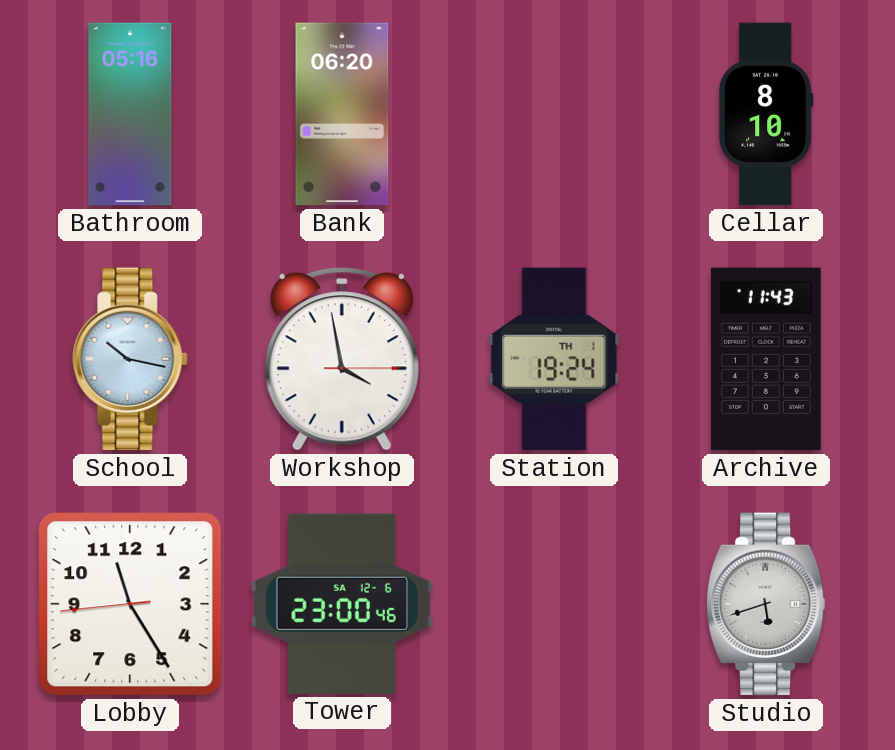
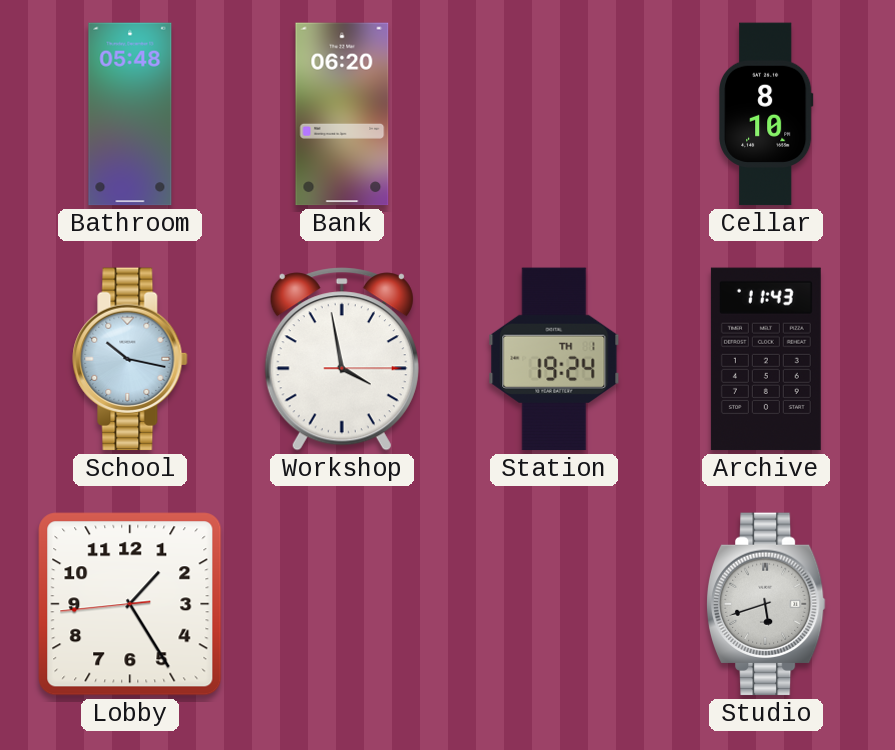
Bathroom: 05:16 -> 05:48
Lobby: 11:24 -> 1:24
Tower: 23:00 -> none
